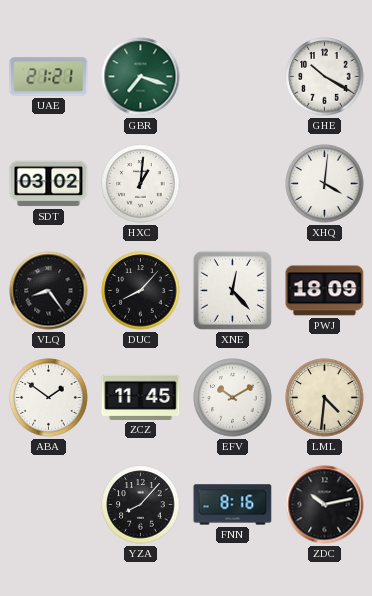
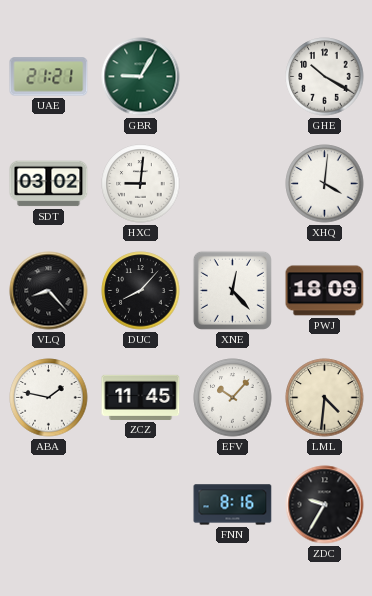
GBR: 7:18 -> 9:05
HXC: 1:01 -> 9:01
VLQ: 8:24 -> 8:23
ABA: 1:51 -> 1:47
EFV: 10:10 -> 10:07
YZA: 8:07 -> none
ZDC: 10:13 -> 9:35
